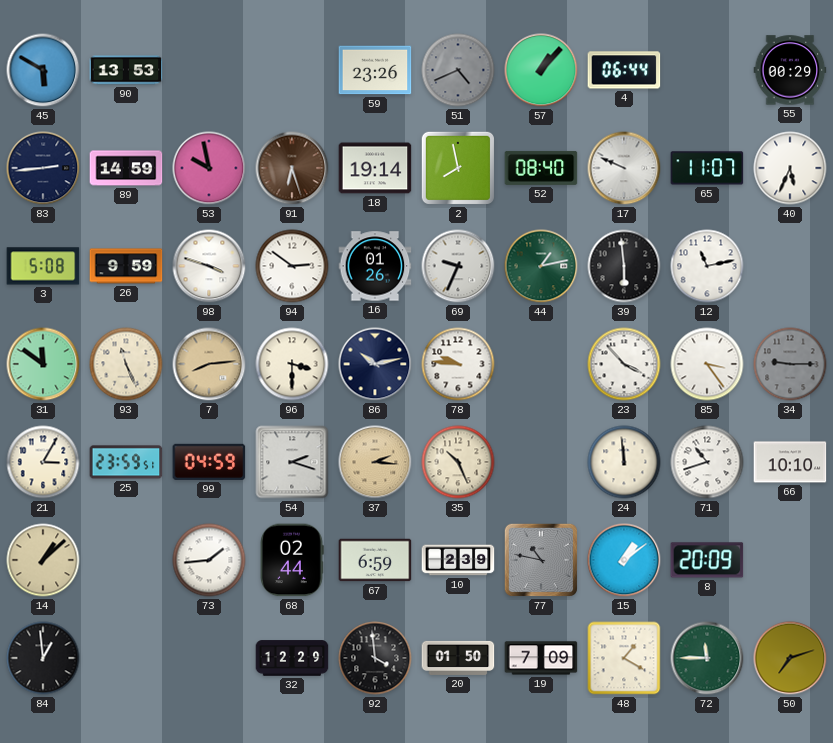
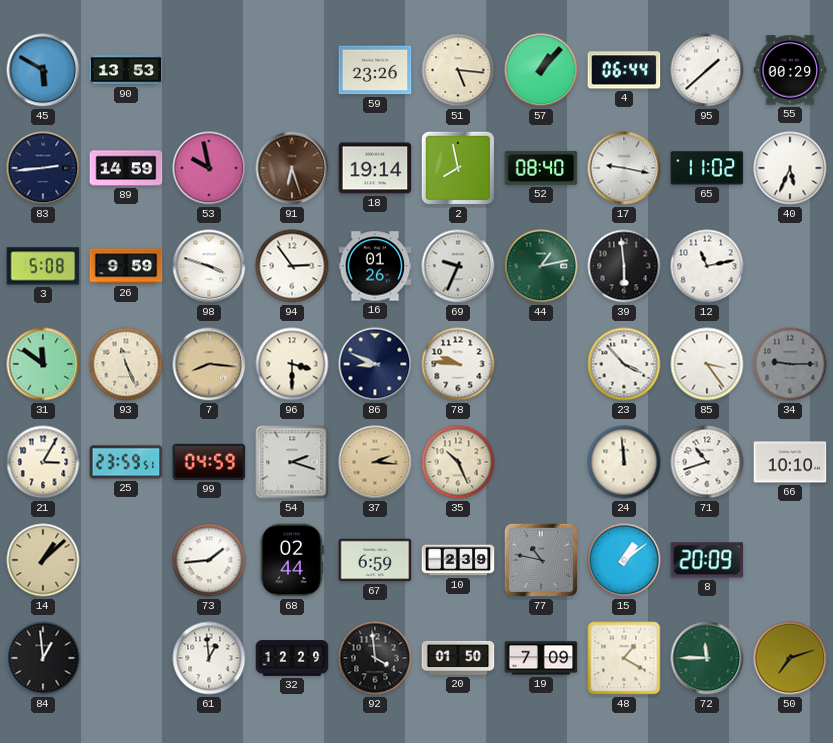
51: 4:41 -> 5:16
51 dial: grey -> cream
95: none -> 1:38
17: 9:49 -> 9:17
65: 11:07 -> 11:02
94: 2:51 -> 2:54
7: 8:14 -> 8:16
86: 10:13 -> 8:49
61: none -> 12:59
